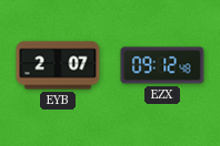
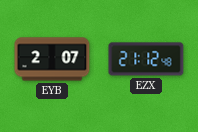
EZX: 09:12 -> 21:12
